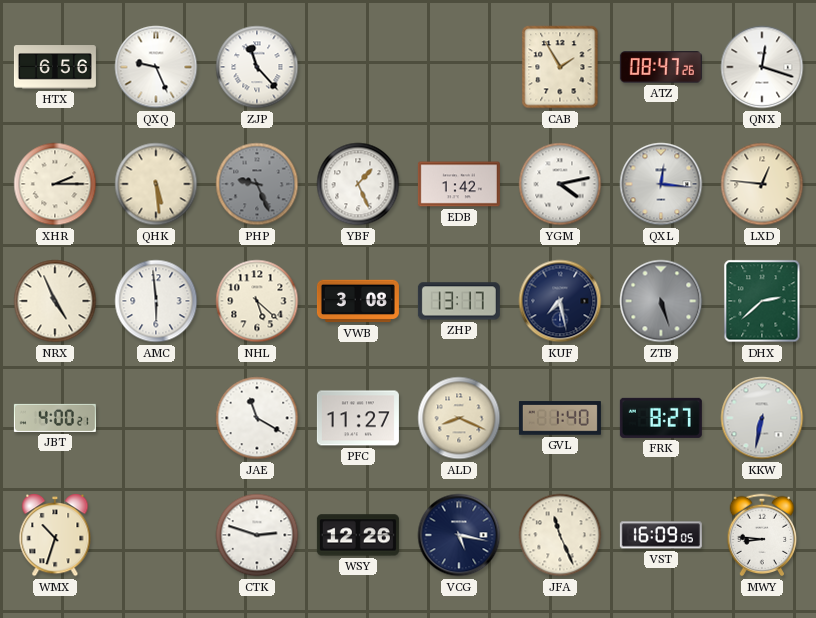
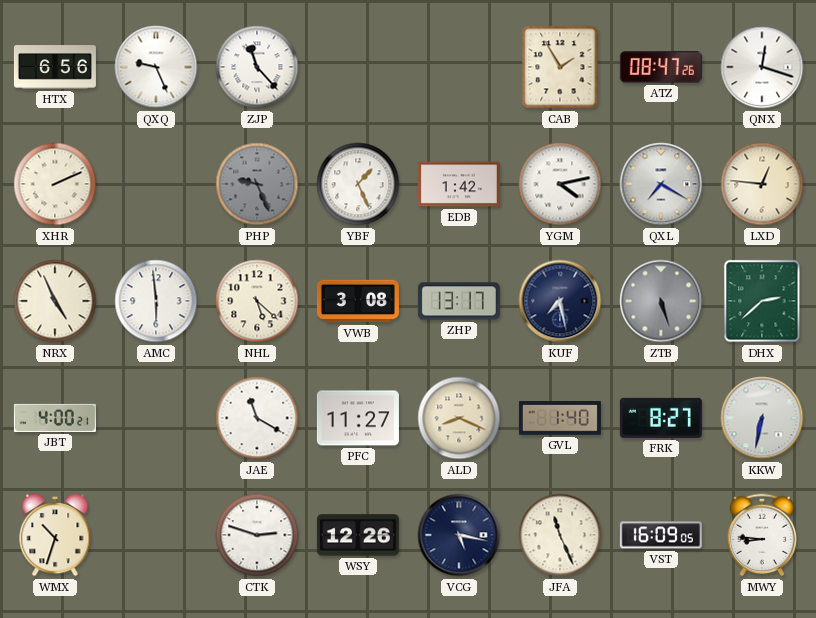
XHR: 2:15 -> 2:11
QHK: 5:29 -> none
QXL: 12:16 -> 7:20
